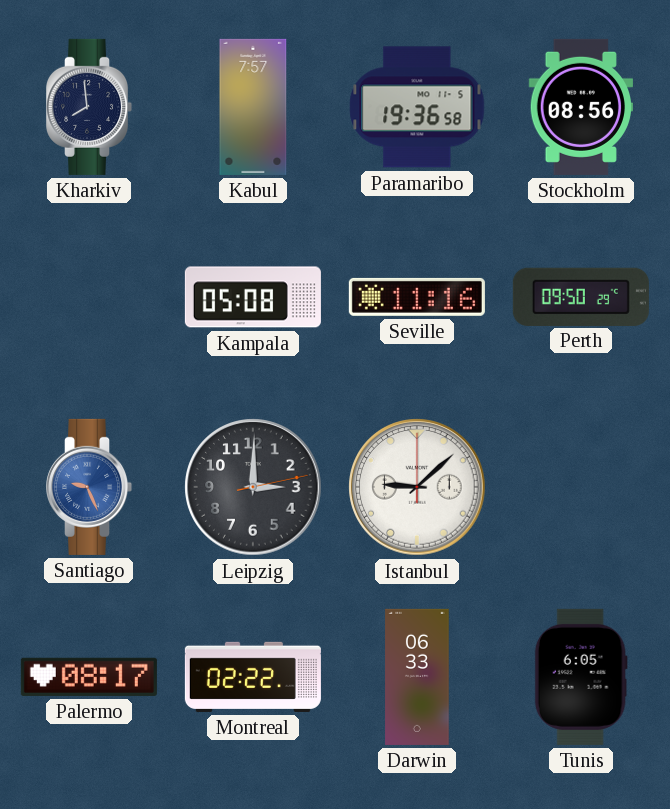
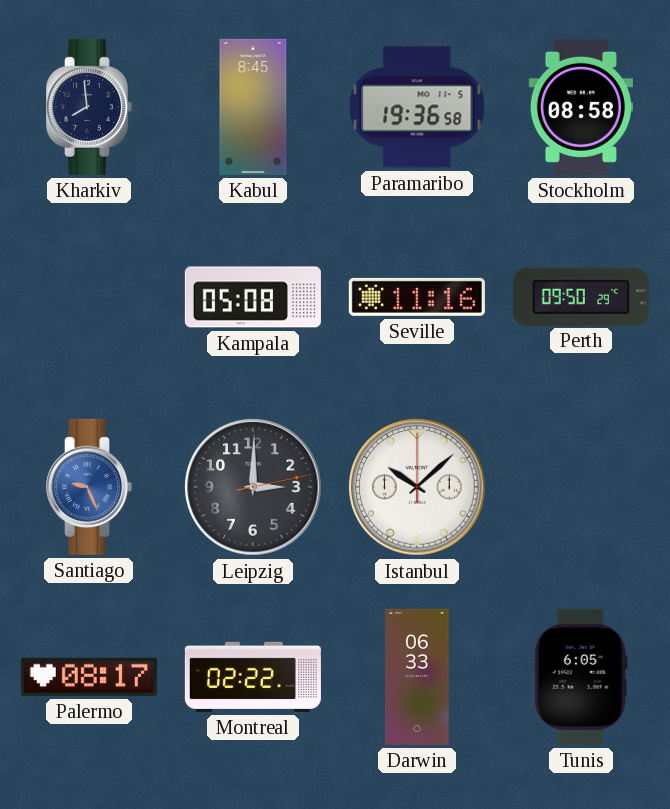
Kabul: 7:57 -> 8:45
Stockholm: 08:56 -> 08:58
Istanbul: 9:08 -> 10:08
